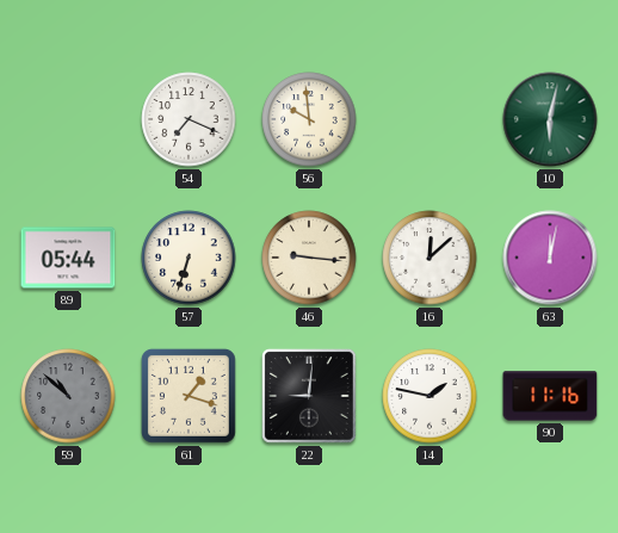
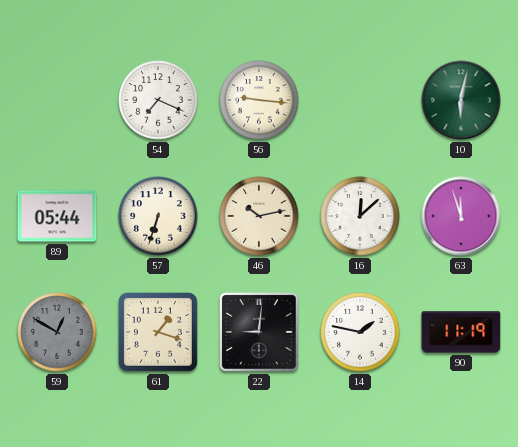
56: 9:59 -> 9:16
46: 9:16 -> 10:13
63: 12:02 -> 11:57
59: 10:52 -> 12:50
90: 11:16 -> 11:19
